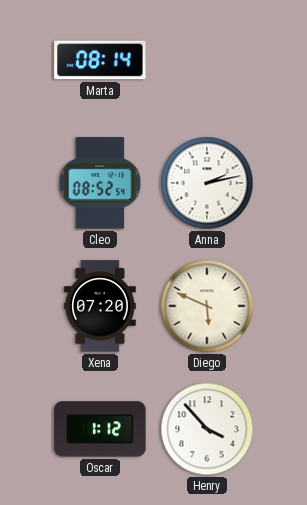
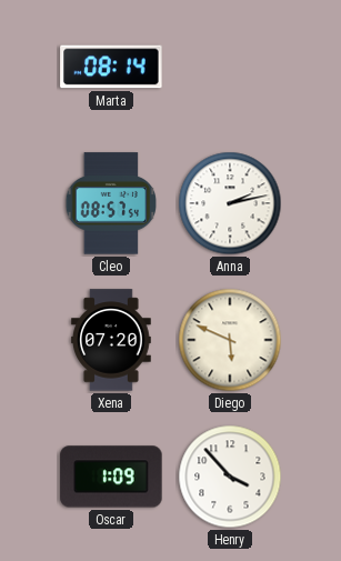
Cleo: 08:52 -> 08:57
Oscar: 1:12 -> 1:09
